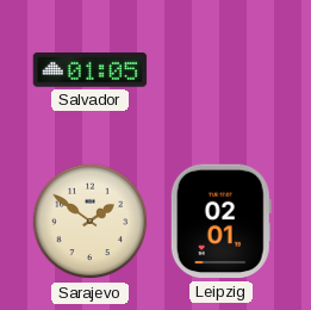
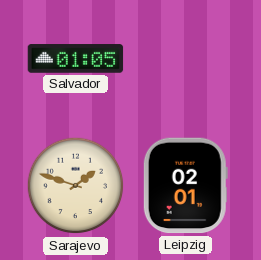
Sarajevo: 1:51 -> 1:48
